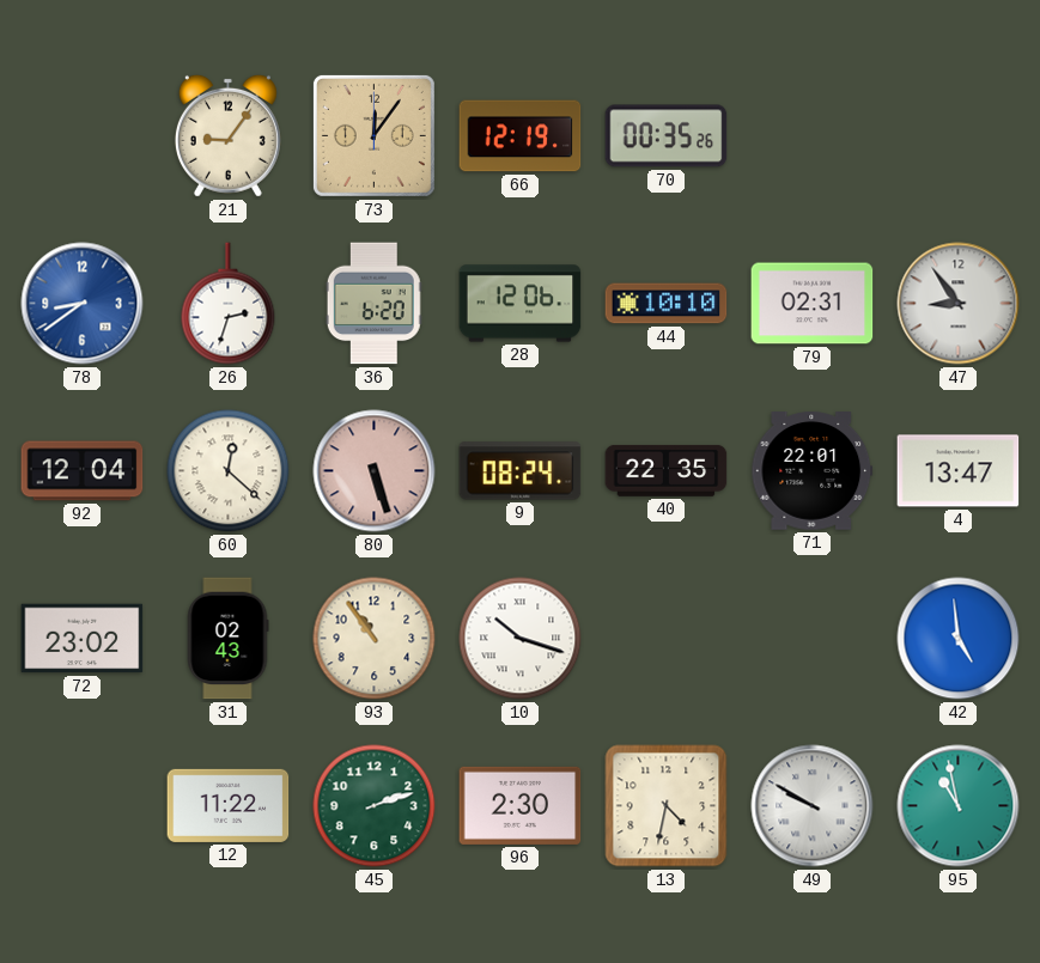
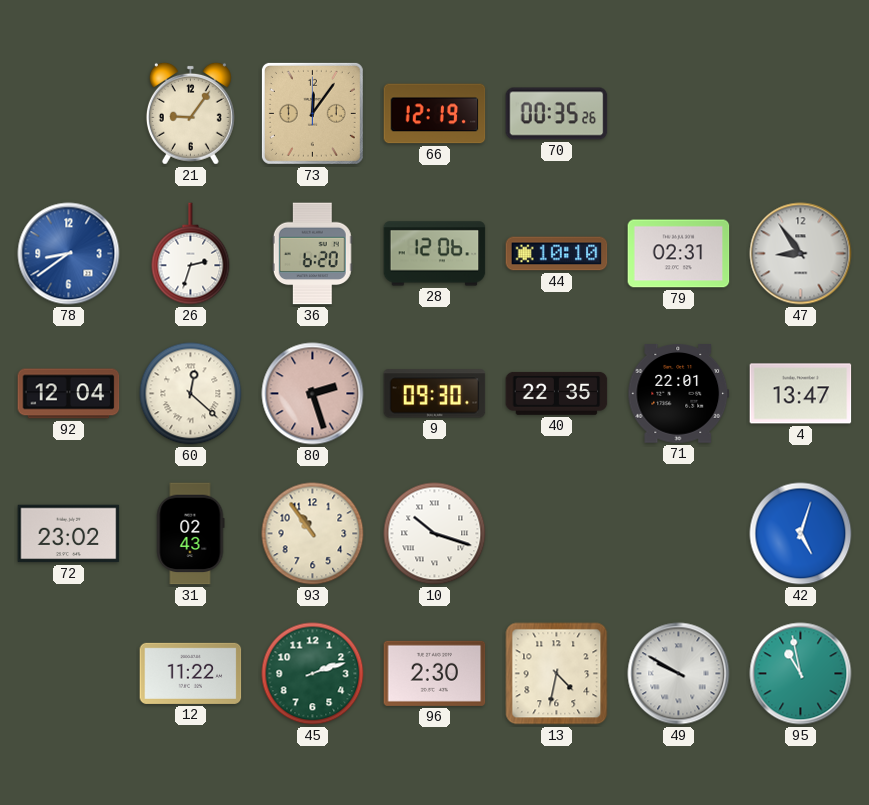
80: 5:27 -> 2:27
9: 08:24 -> 09:30
42: 4:59 -> 5:03
